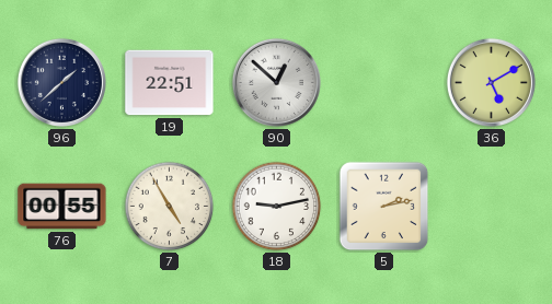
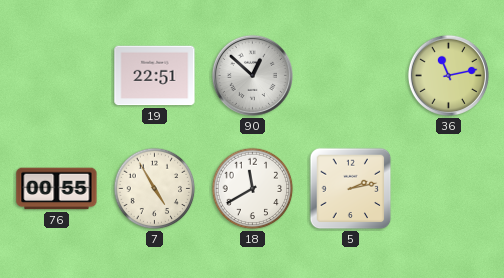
96: 1:38 -> none
36: 5:10 -> 11:13
18: 9:13 -> 11:40
